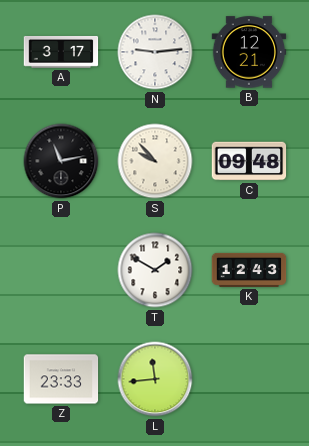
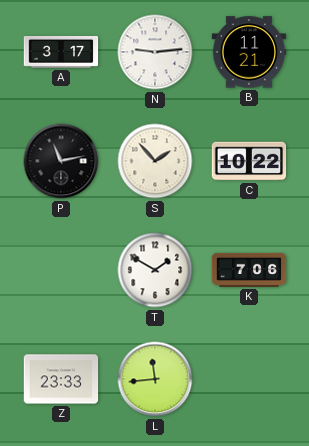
B: 12:21 -> 11:21
S: 9:53 -> 1:53
C: 09:48 -> 10:22
K: 12:43 -> 7:06
